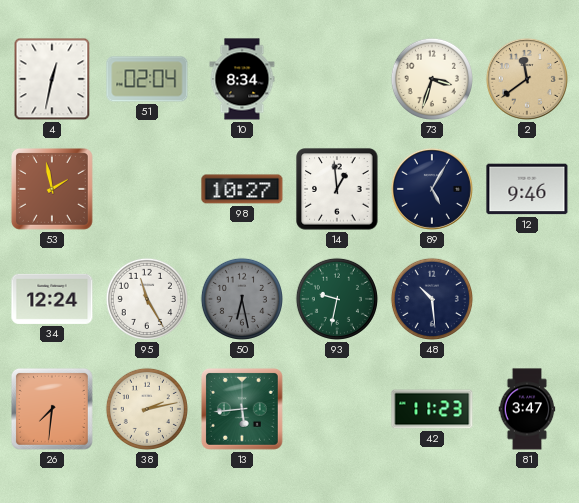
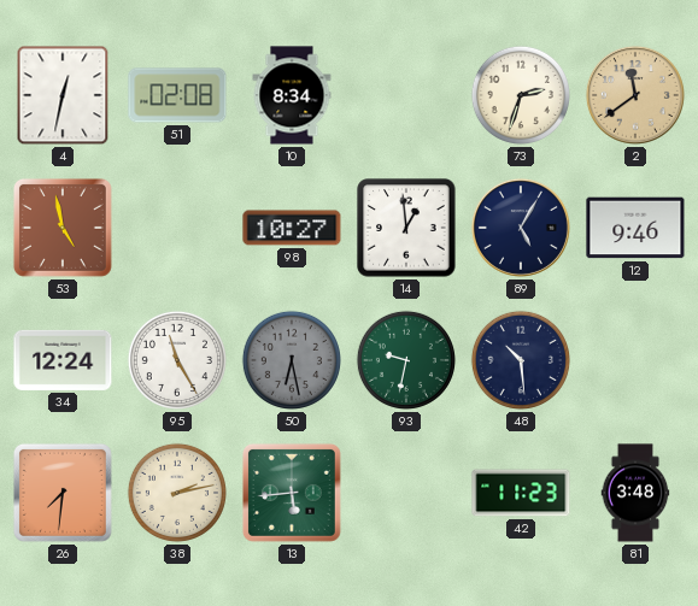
51: 02:04 -> 02:08
73: 3:33 -> 2:33
53: 1:58 -> 4:58
81: 3:47 -> 3:48
